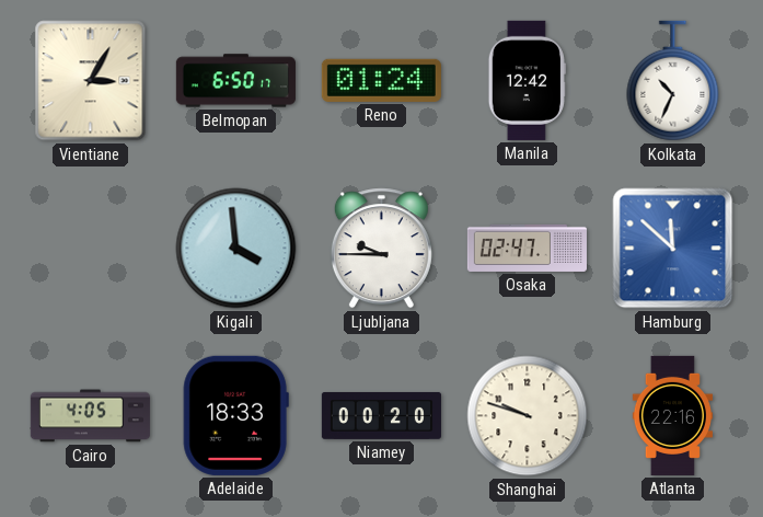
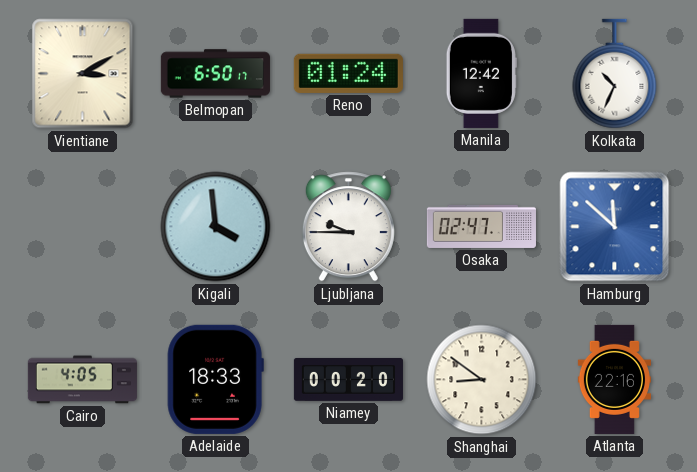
Vientiane: 3:05 -> 3:10
Shanghai: 9:48 -> 8:51
